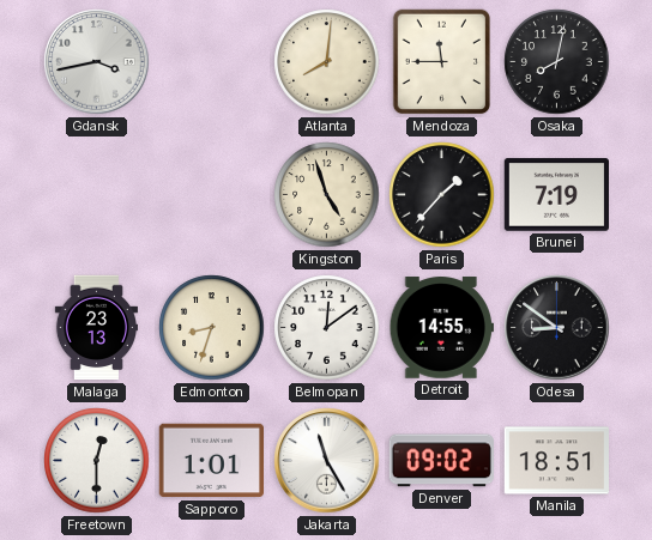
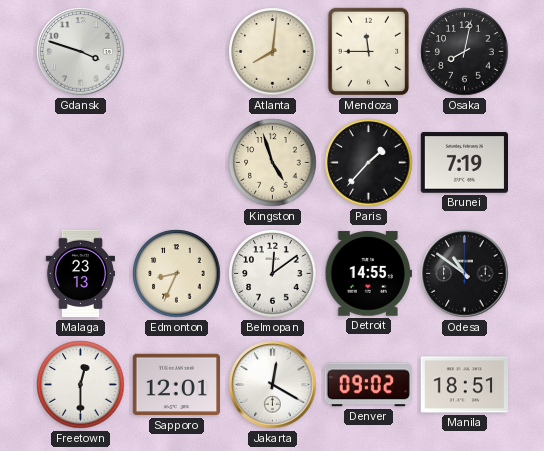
Gdansk: 3:43 -> 3:48
Edmonton: 8:33 -> 8:34
Odesa: 8:51 -> 10:51
Sapporo: 1:01 -> 12:01
Jakarta: 11:25 -> 12:20
